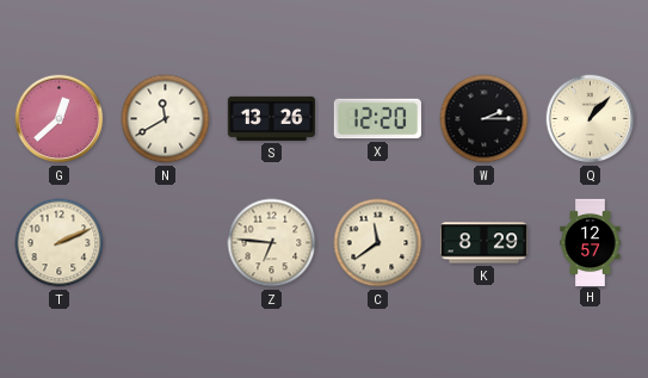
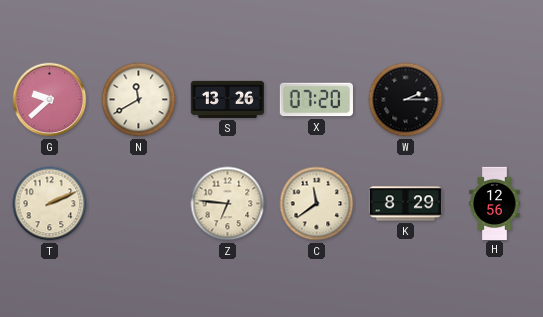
G: 12:38 -> 9:38
X: 12:20 -> 07:20
Q: 1:07 -> none
H: 12:57 -> 12:56
